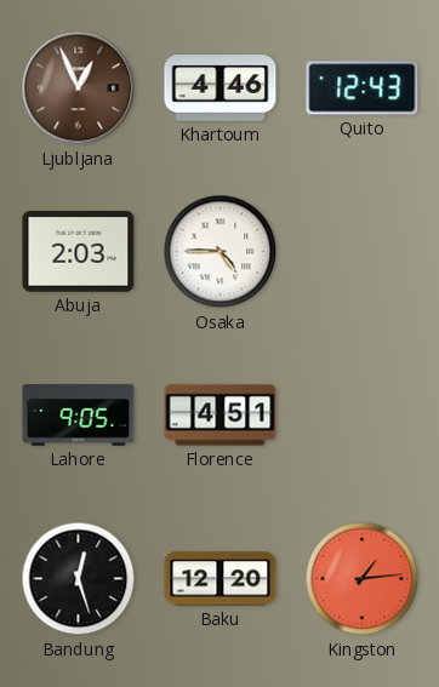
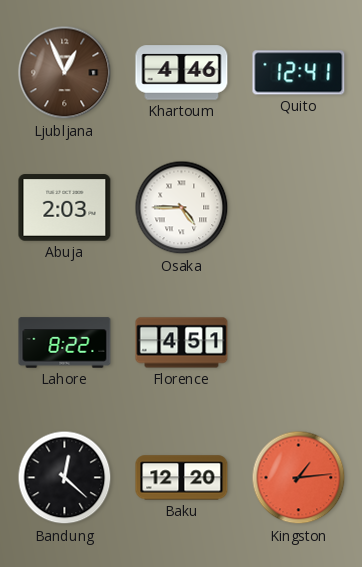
Quito: 12:43 -> 12:41
Lahore: 9:05 -> 8:22
Bandung: 12:27 -> 12:22
